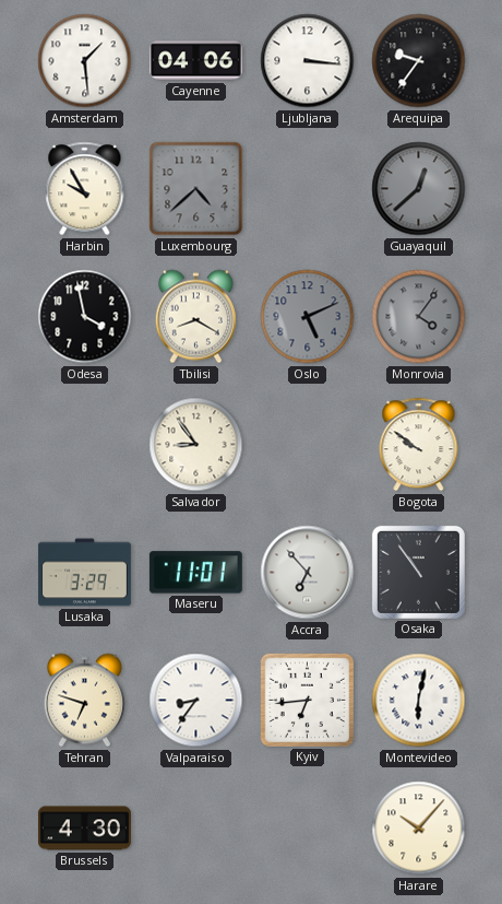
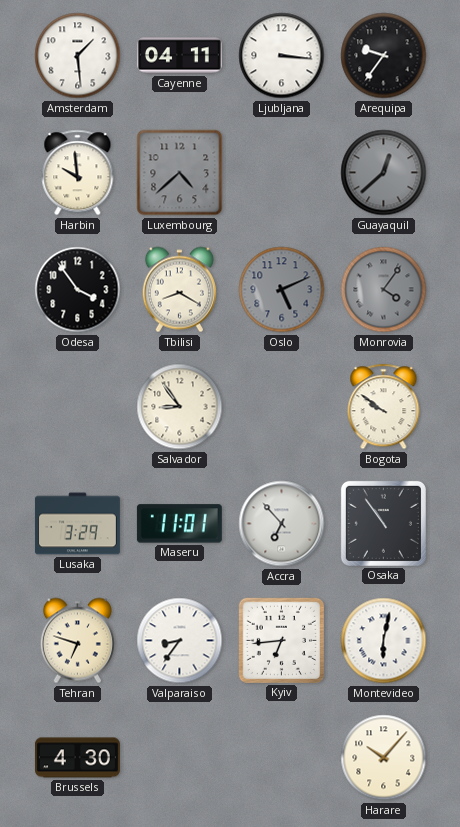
Cayenne: 04:06 -> 04:11
Harbin: 9:55 -> 9:59
Odesa: 3:58 -> 3:54
